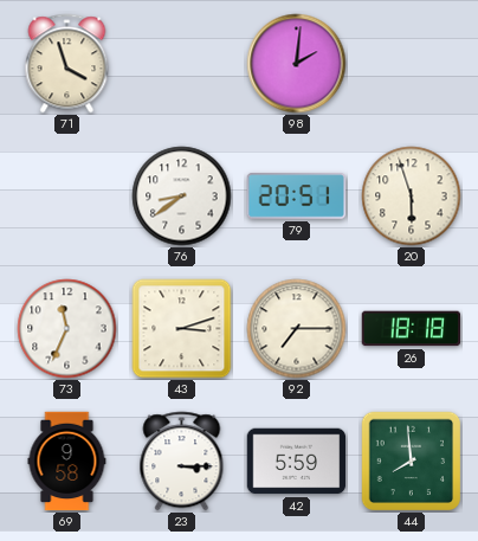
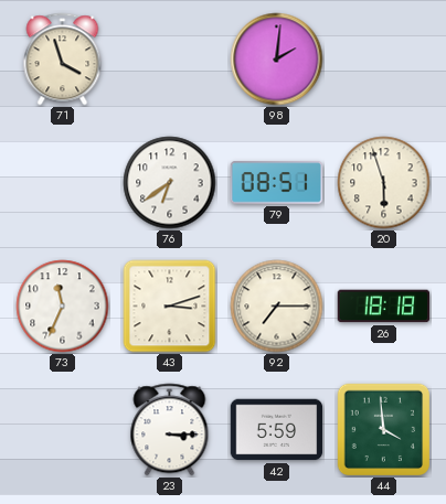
76: 8:39 -> 6:39
79: 20:51 -> 08:51
69: 9:58 -> none
44: 7:59 -> 3:59
